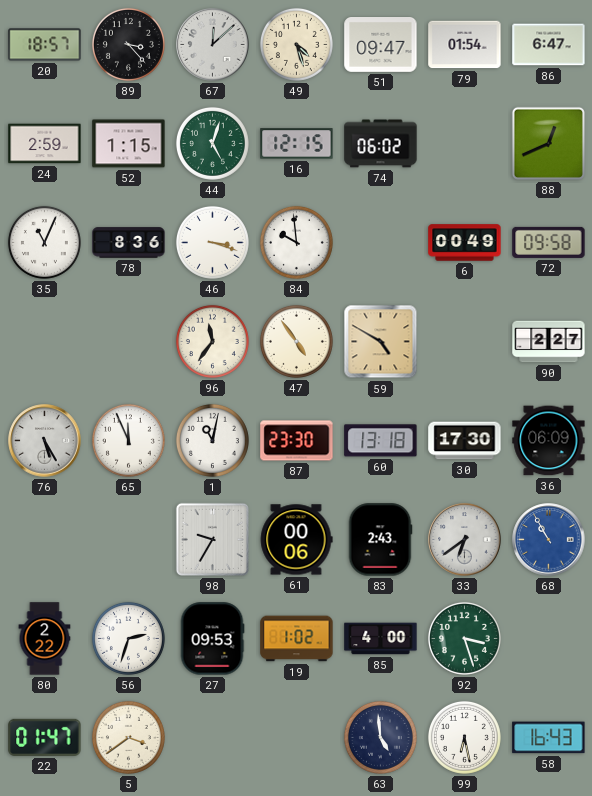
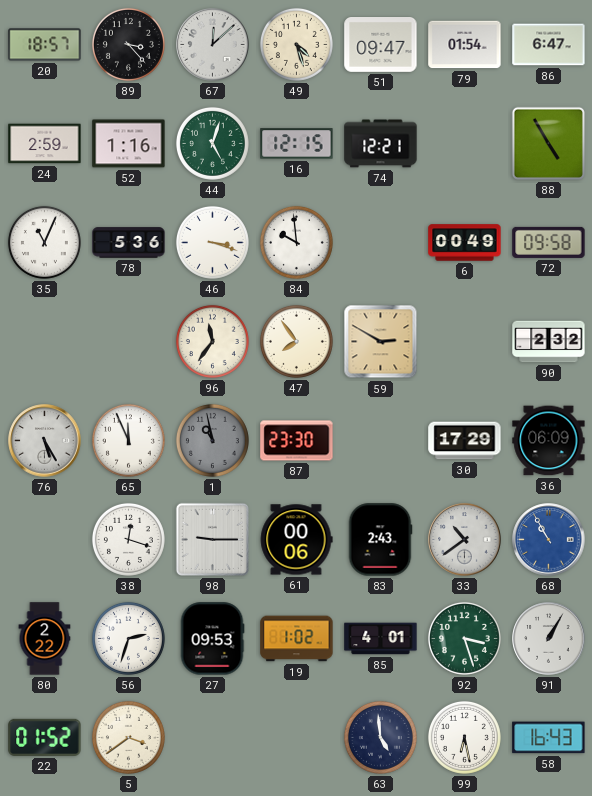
52: 1:15 -> 1:16
74: 06:02 -> 12:21
88: 12:41 -> 4:55
78: 8:36 -> 5:36
47: 4:54 -> 7:54
59: 4:50 -> 2:50
90: 2:27 -> 2:32
1: 11:02 -> 10:58
1 dial: white -> grey
60: 13:18 -> none
30: 17:30 -> 17:29
38: none -> 12:18
98: 9:35 -> 9:15
33: 6:39 -> 10:39
85: 4:00 -> 4:01
91: none -> 1:05
22: 01:47 -> 01:52
